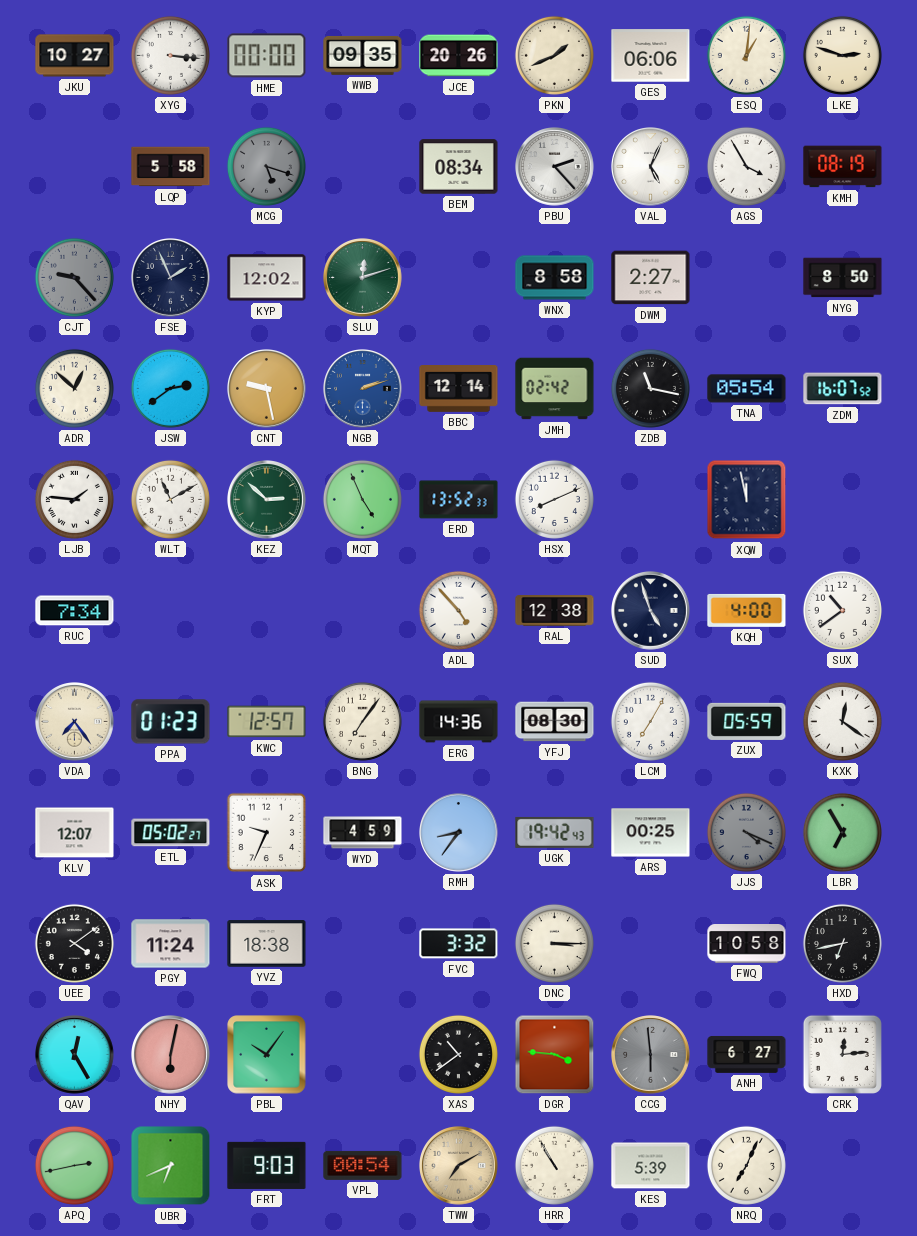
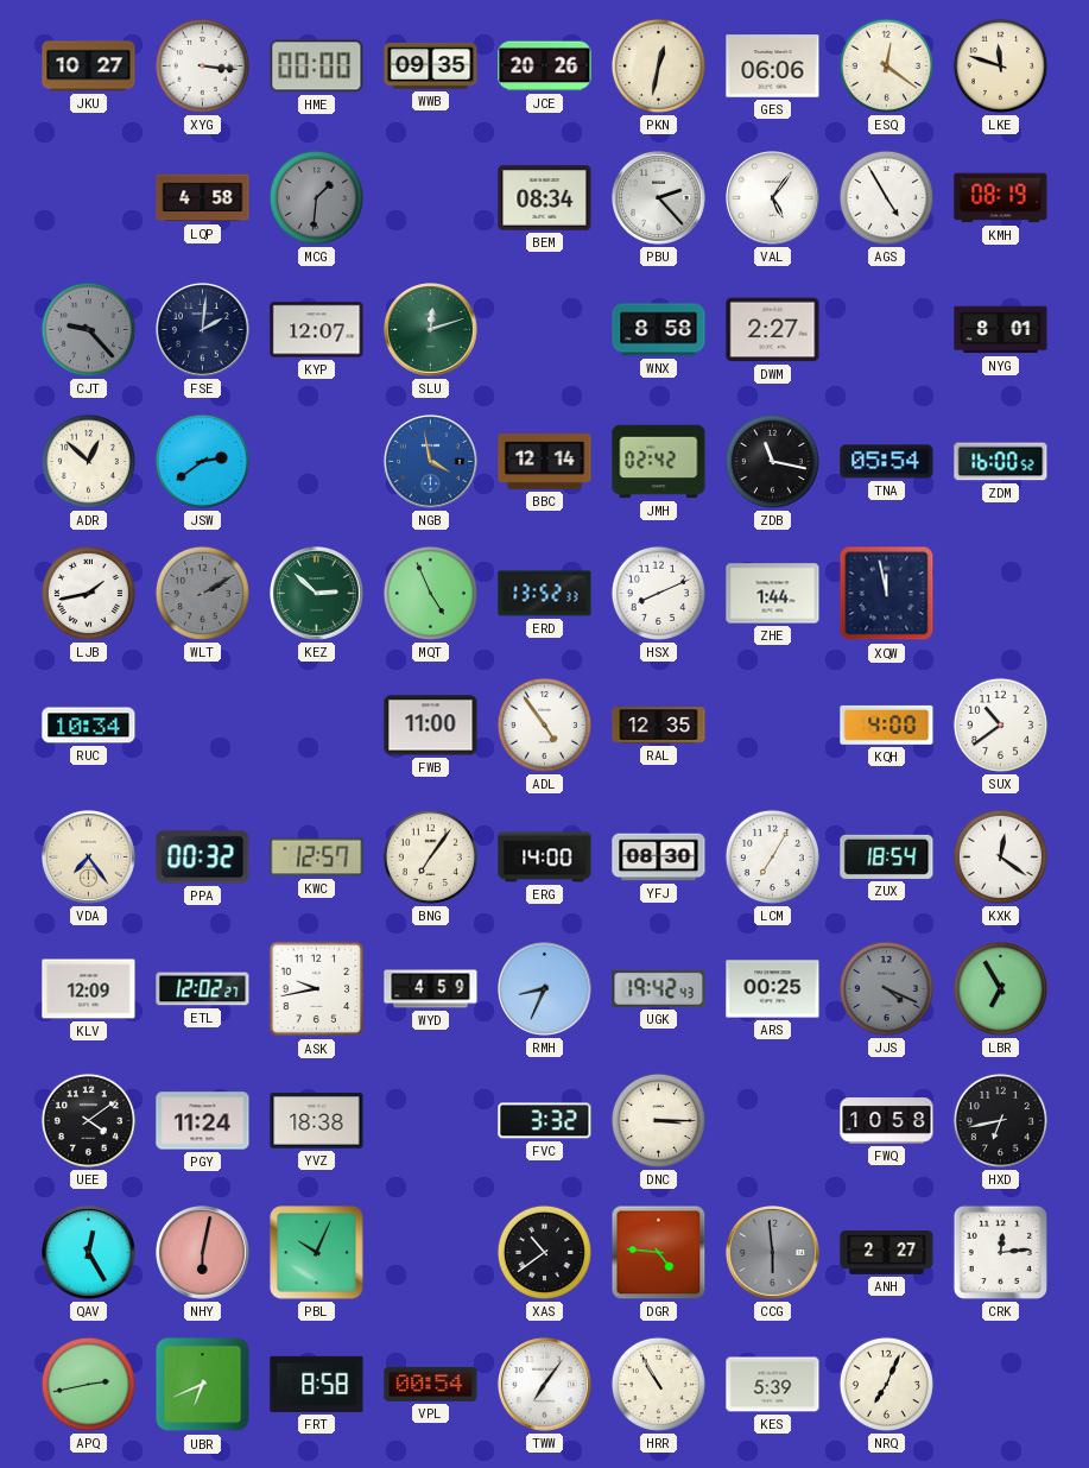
PKN: 1:41 -> 12:32
ESQ: 1:01 -> 12:21
LKE: 2:48 -> 11:48
LQP: 5:58 -> 4:58
MCG: 5:18 -> 1:31
VAL: 5:04 -> 5:06
AGS: 3:55 -> 4:55
FSE: 1:56 -> 2:01
KYP: 12:02 -> 12:07
NYG: 8:50 -> 8:01
CNT: 9:28 -> none
NGB: 2:12 -> 3:58
ZDM: 16:07 -> 16:00
LJB: 1:46 -> 1:43
WLT: 11:10 -> 2:10
WLT dial: white -> grey
ZHE: none -> 1:44
RUC: 7:34 -> 10:34
FWB: none -> 11:00
ADL: 4:53 -> 4:54
RAL: 12:38 -> 12:35
SUD: 4:57 -> none
PPA: 01:23 -> 00:32
ERG: 14:36 -> 14:00
ZUX: 05:59 -> 18:54
KLV: 12:07 -> 12:09
ETL: 05:02 -> 12:02
ASK: 9:34 -> 9:43
RMH: 8:36 -> 8:34
PBL: 10:06 -> 10:04
DGR: 3:46 -> 4:46
ANH: 6:27 -> 2:27
FRT: 9:03 -> 8:58
TWW: 7:10 -> 7:06
TWW dial: champagne -> white
